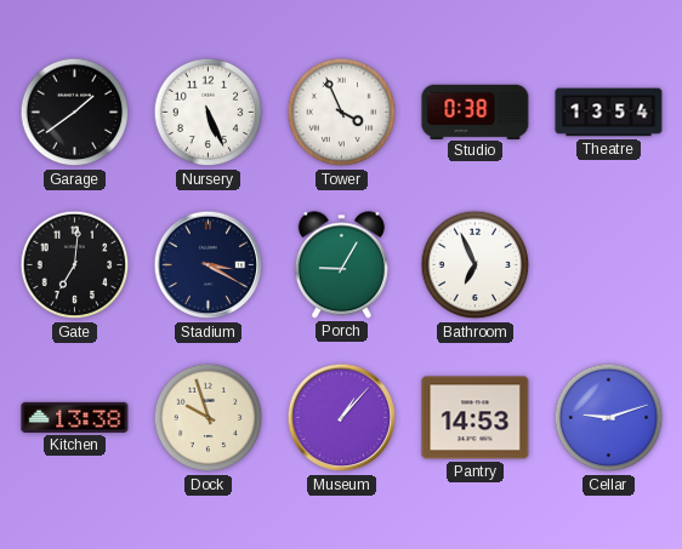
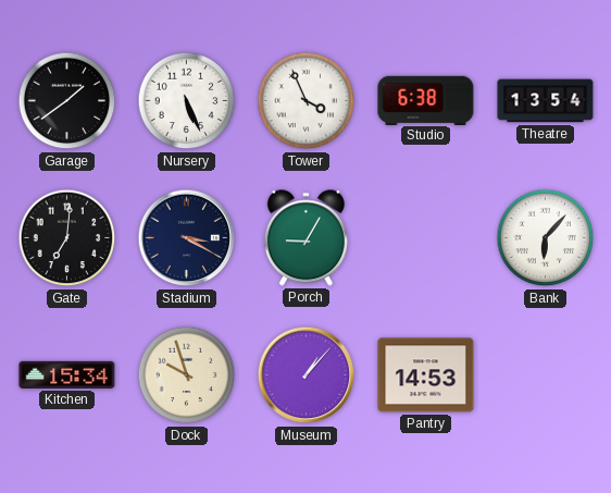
Studio: 0:38 -> 6:38
Bathroom: 6:56 -> none
Bank: none -> 6:07
Kitchen: 13:38 -> 15:34
Cellar: 9:12 -> none
